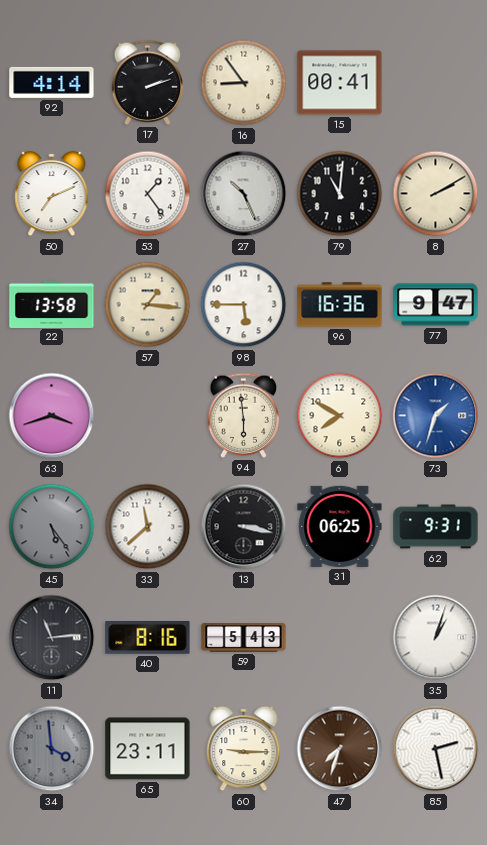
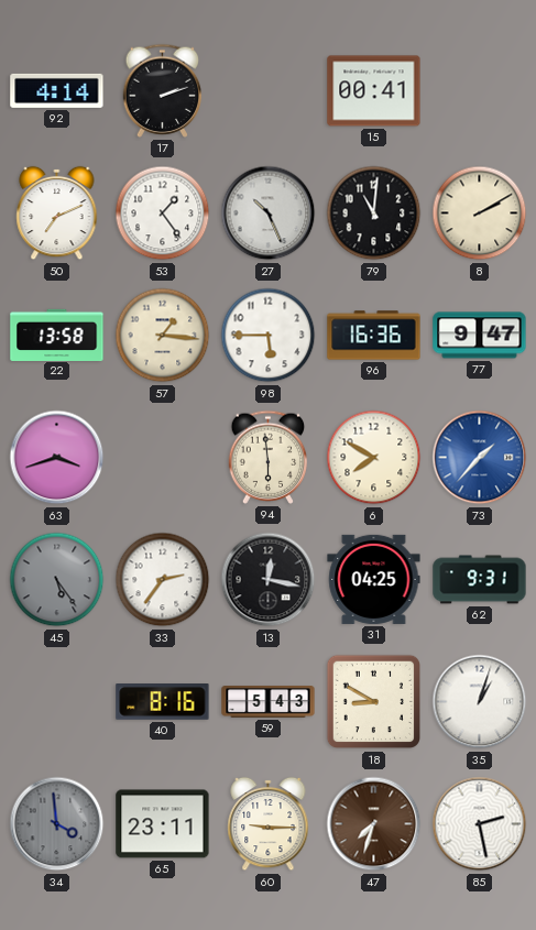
16: 8:54 -> none
73: 1:33 -> 1:37
33: 11:38 -> 2:36
13: 3:17 -> 12:17
31: 06:25 -> 04:25
11: 11:14 -> none
18: none -> 8:50
